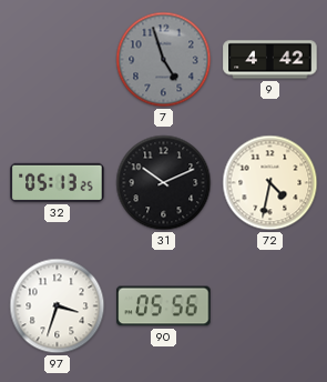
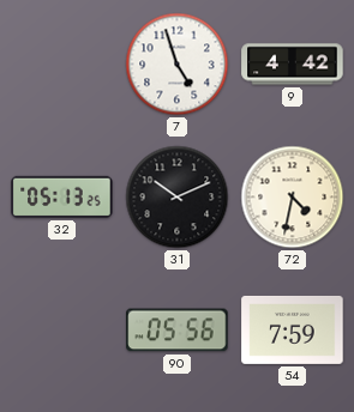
7 dial: grey -> white
97: 3:33 -> none
54: none -> 7:59
